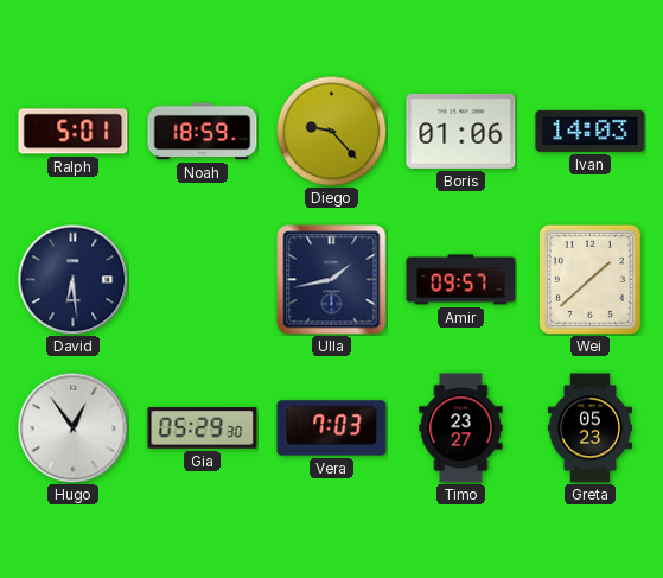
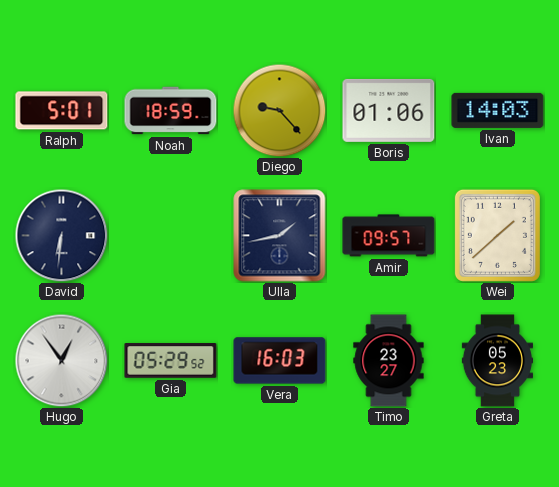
David: 6:29 -> 6:31
Gia: 05:29:30 -> 05:29:52
Vera: 7:03 -> 16:03
